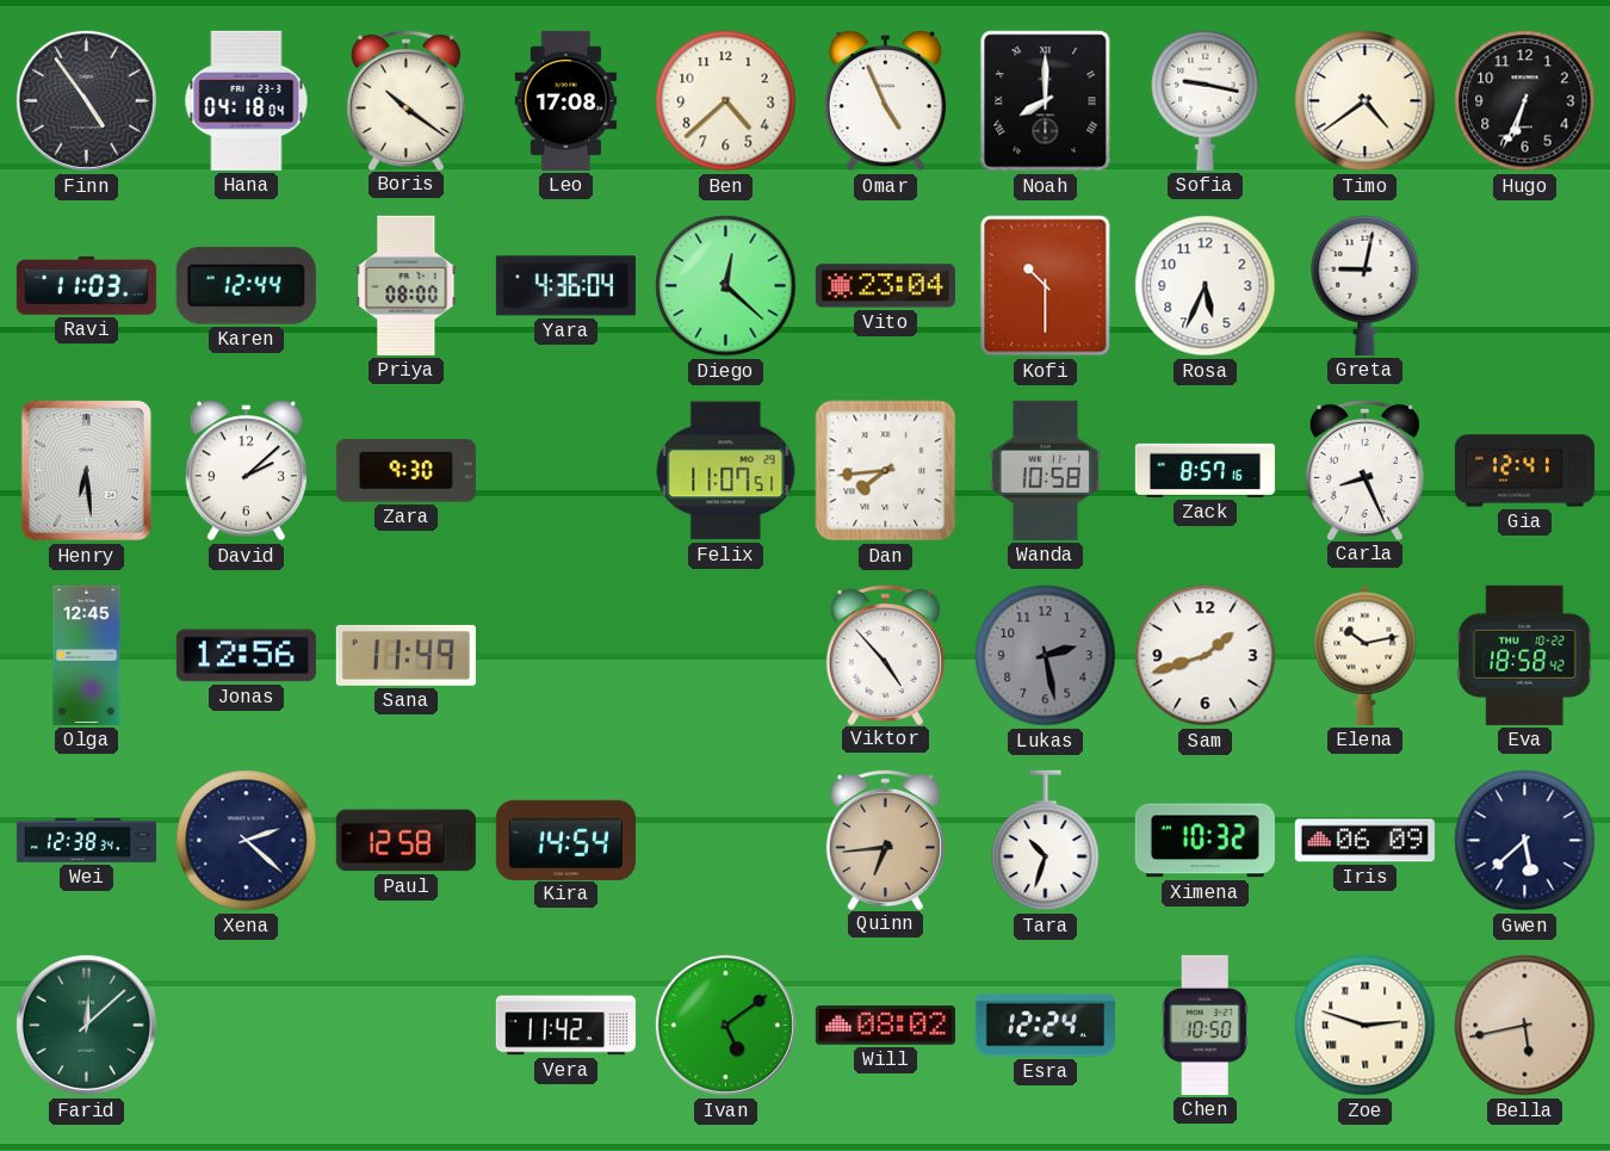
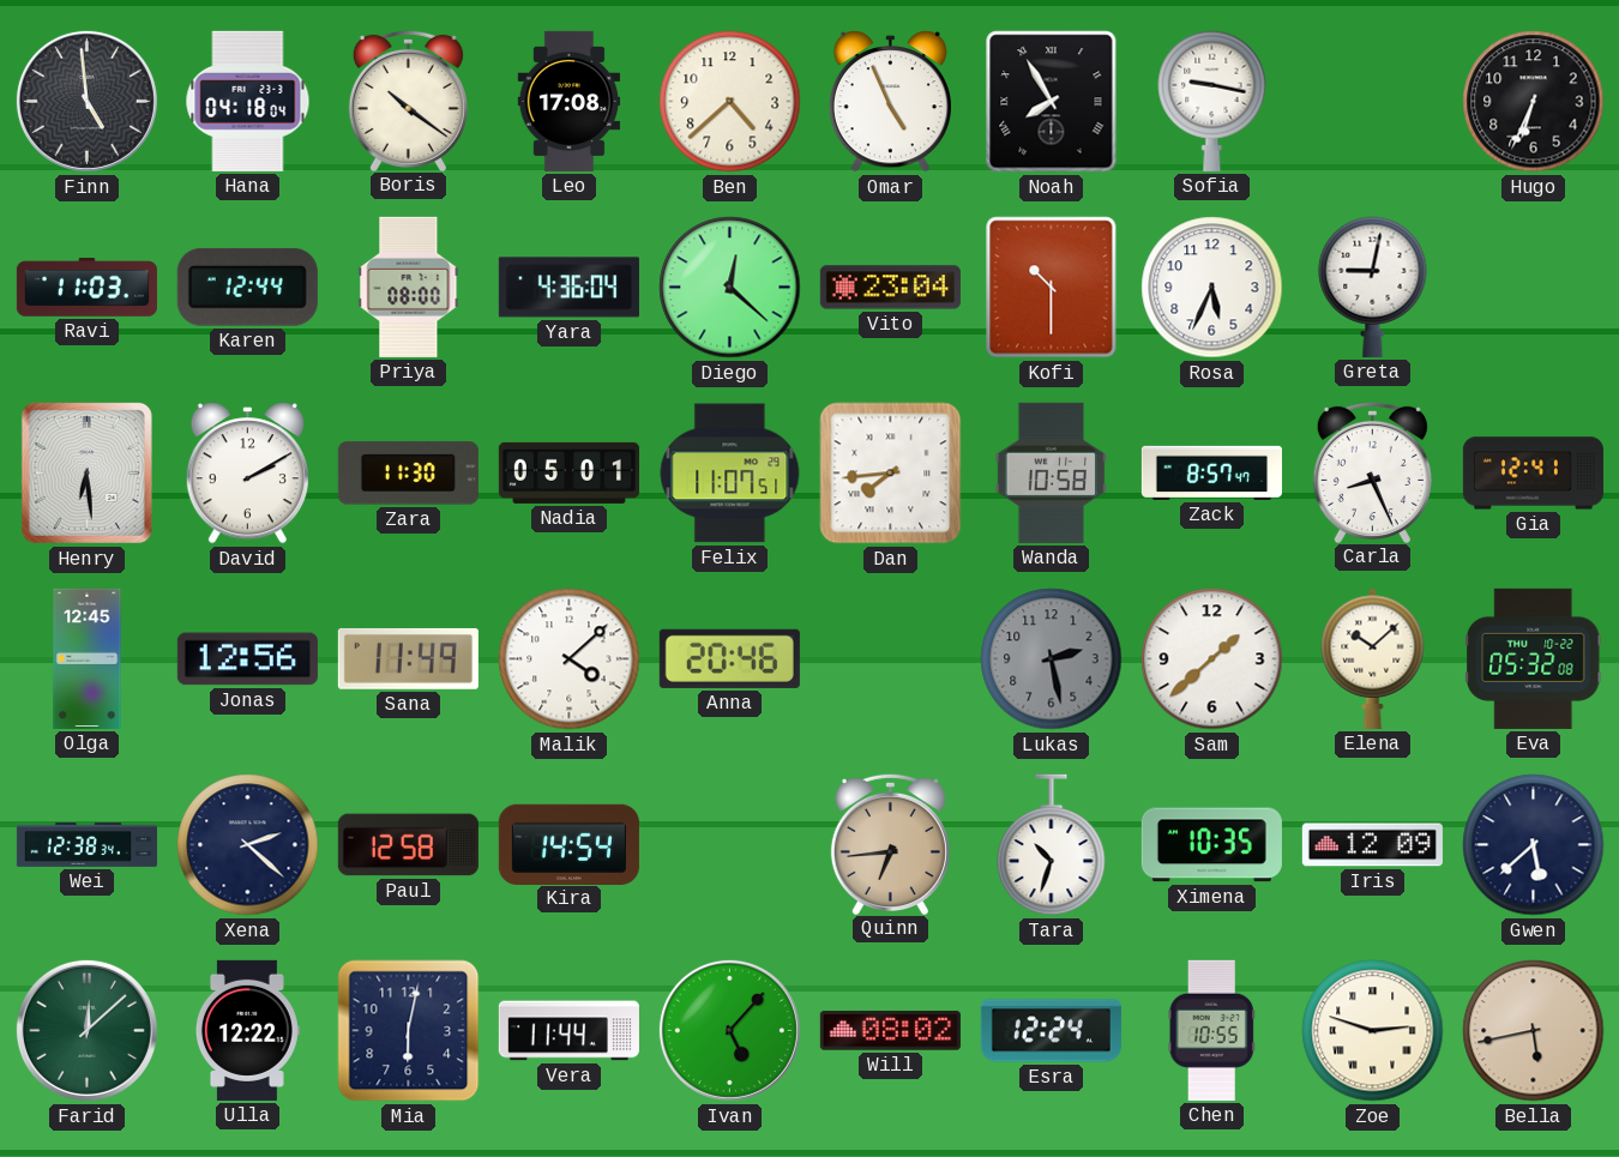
Finn: 4:54 -> 4:59
Noah: 8:00 -> 7:55
Timo: 4:39 -> none
David: 2:08 -> 2:10
Zara: 9:30 -> 11:30
Nadia: none -> 05:01
Zack: 8:57:16 -> 8:57:47
Malik: none -> 4:08
Anna: none -> 20:46
Viktor: 4:53 -> none
Sam: 1:42 -> 1:38
Elena: 10:13 -> 10:08
Eva: 18:58 -> 05:32
Ximena: 10:32 -> 10:35
Iris: 06:09 -> 12:09
Ulla: none -> 12:22
Mia: none -> 6:02
Vera: 11:42 -> 11:44
Ivan: 5:09 -> 5:07
Chen: 10:50 -> 10:55
